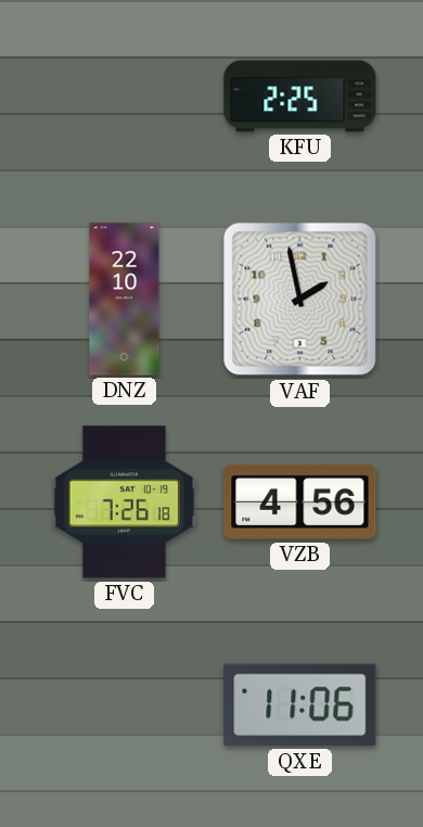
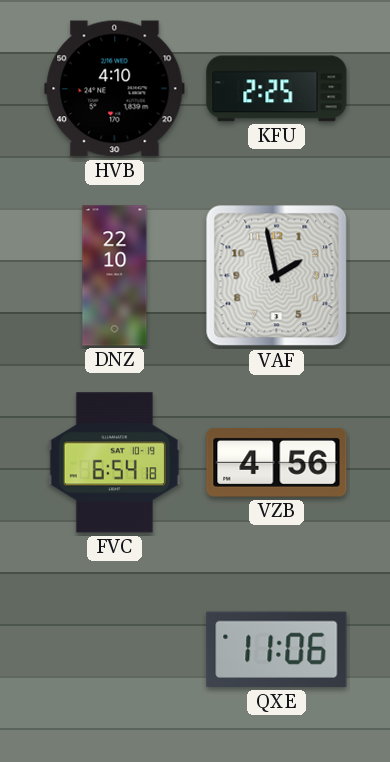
HVB: none -> 4:10
FVC: 7:26 -> 6:54
